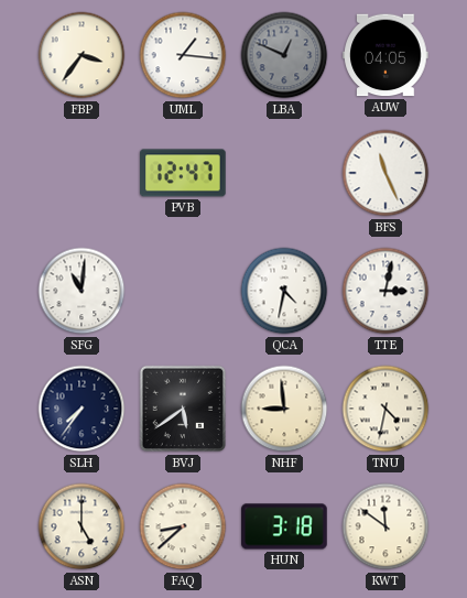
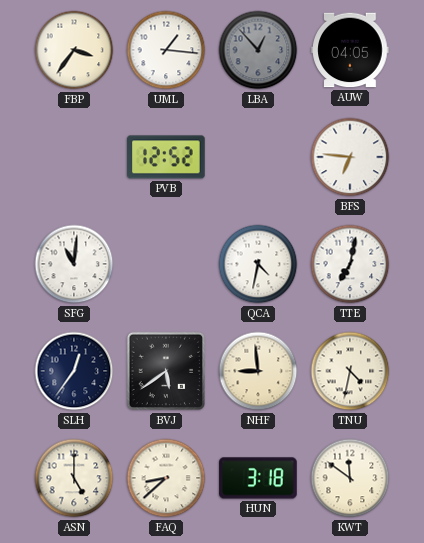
LBA: 12:49 -> 12:53
PVB: 12:47 -> 12:52
BFS: 11:26 -> 6:46
TTE: 3:02 -> 7:02
SLH: 7:36 -> 12:36
